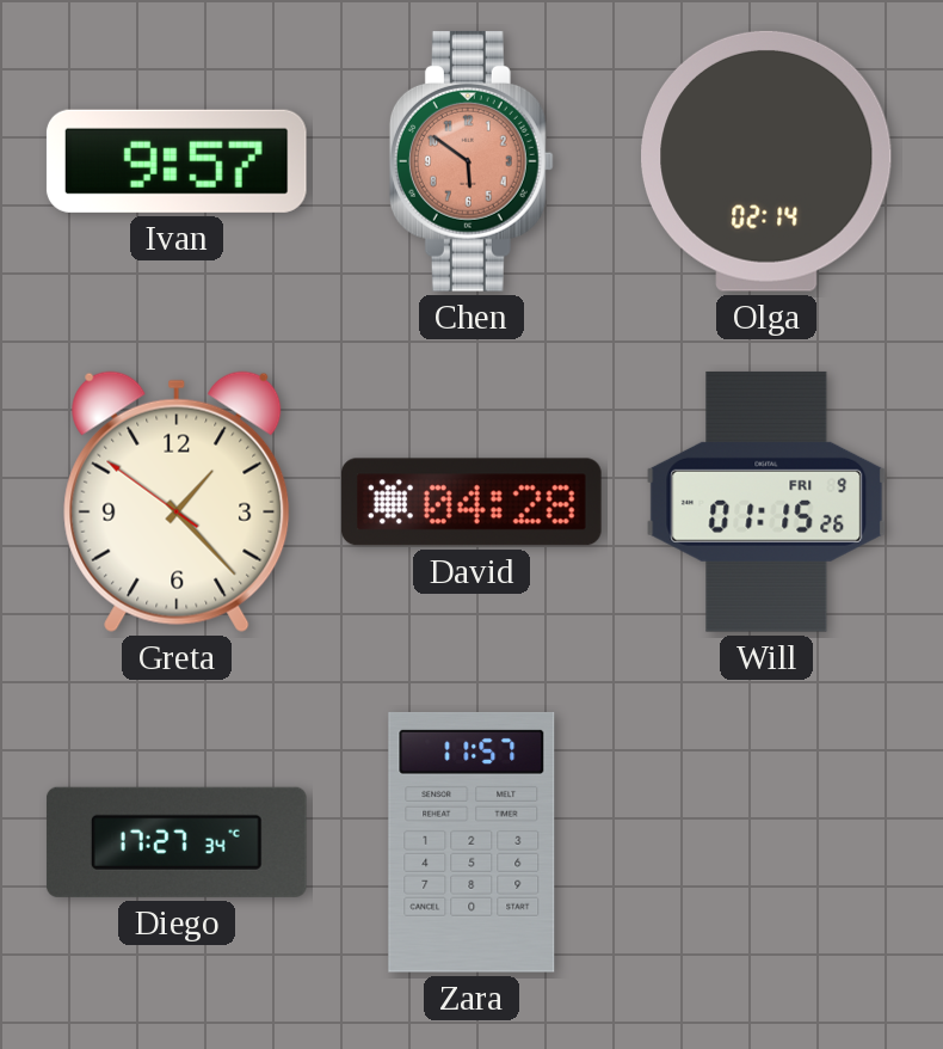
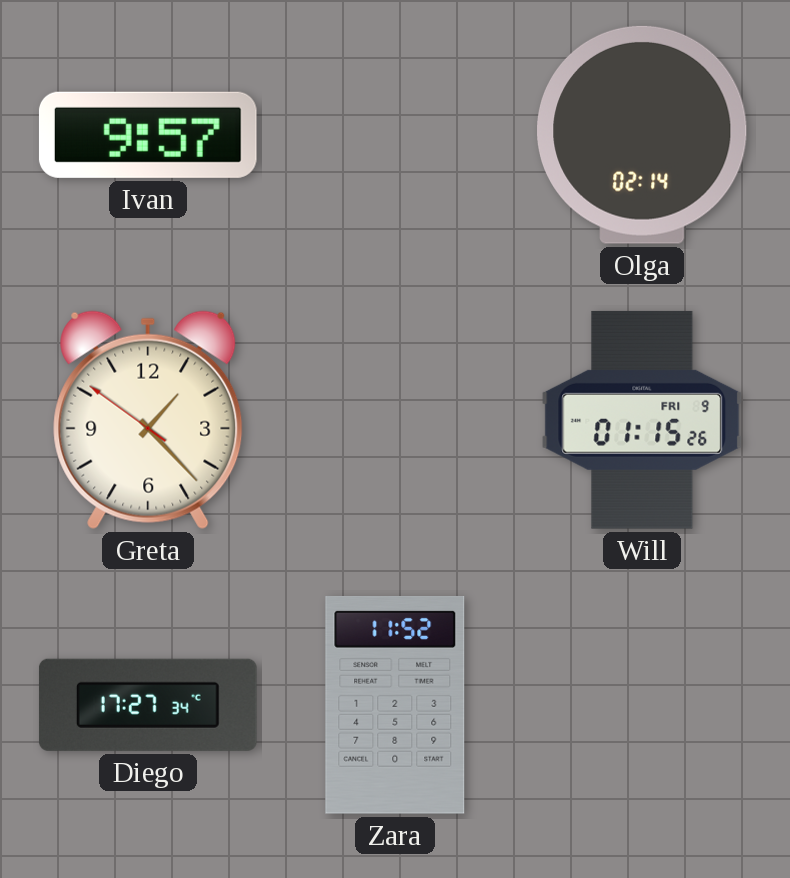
Chen: 5:51 -> none
David: 04:28 -> none
Zara: 11:57 -> 11:52
